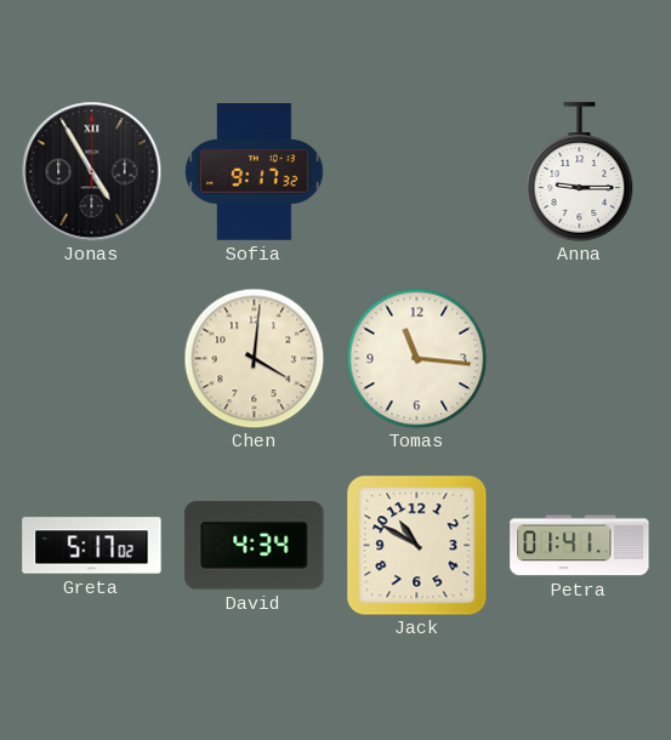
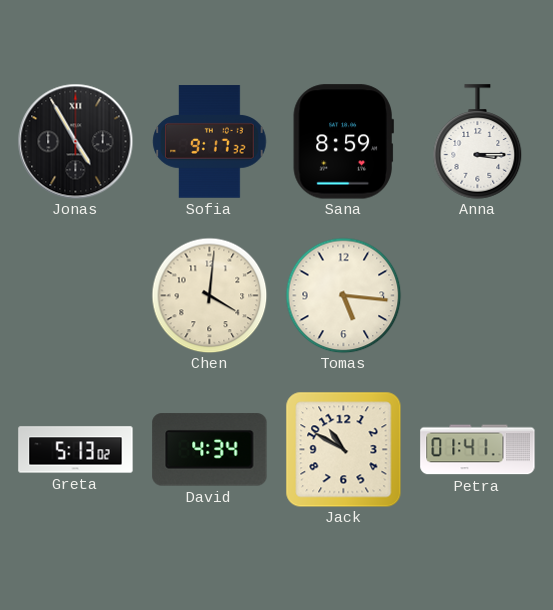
Sana: none -> 8:59
Anna: 9:15 -> 3:15
Tomas: 11:16 -> 5:16
Greta: 5:17 -> 5:13
